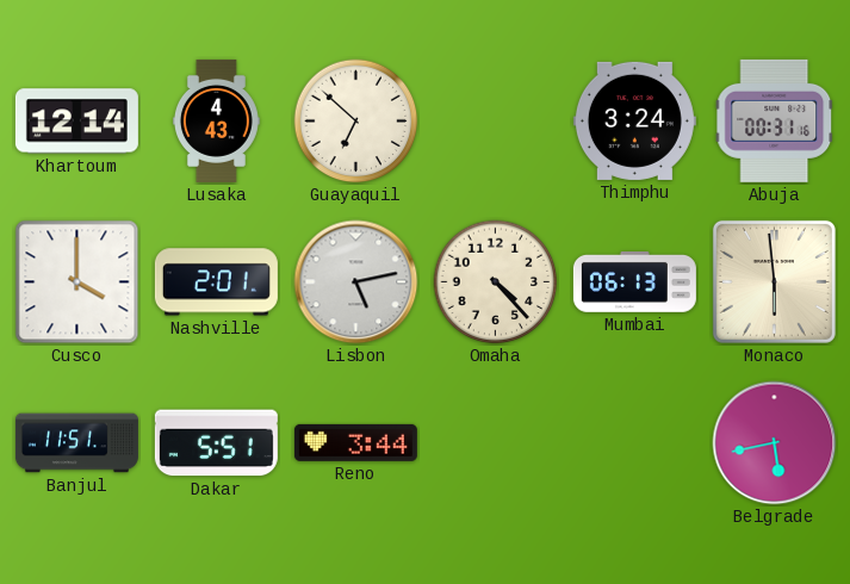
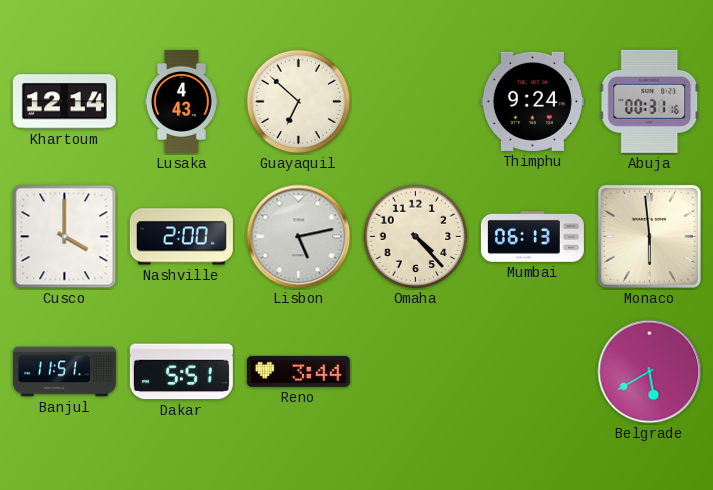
Thimphu: 3:24 -> 9:24
Nashville: 2:01 -> 2:00
Belgrade: 5:43 -> 5:40
